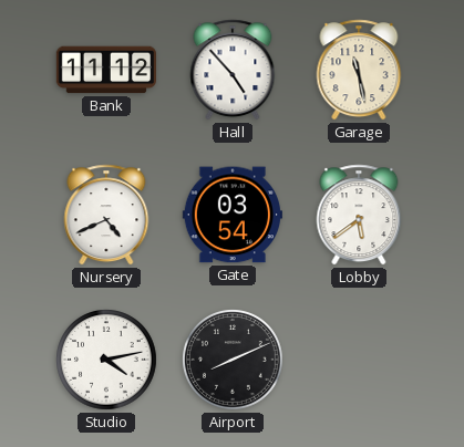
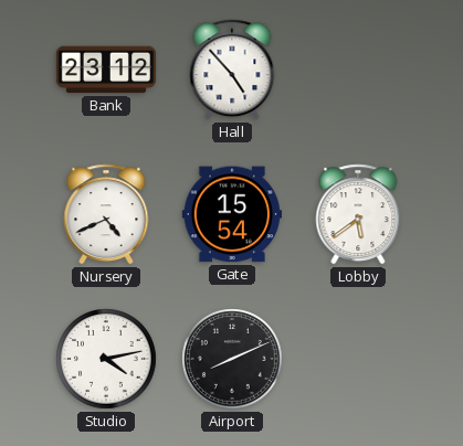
Bank: 11:12 -> 23:12
Garage: 11:28 -> none
Gate: 03:54 -> 15:54
